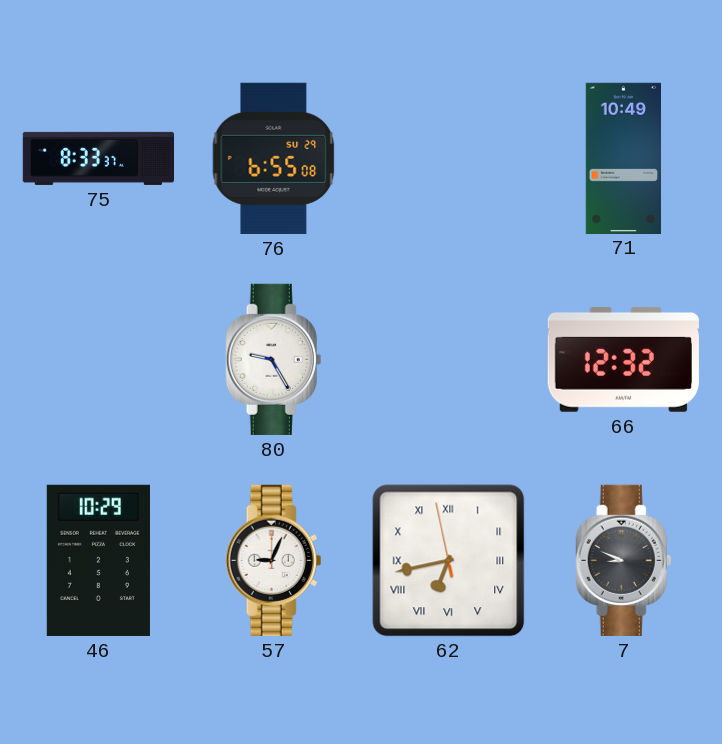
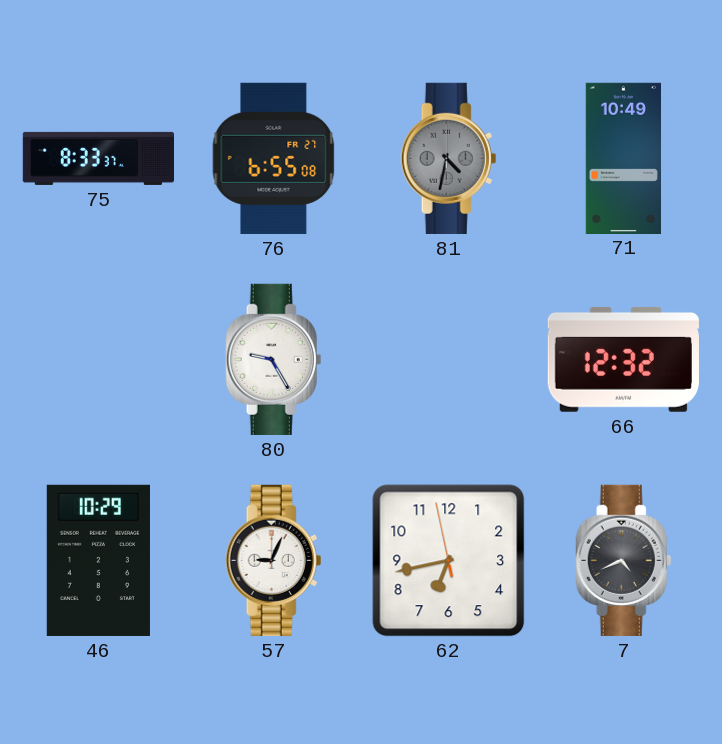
76 date: SU 29 -> FR 27
81: none -> 4:32
62 numerals: Roman -> Arabic
7: 8:49 -> 4:41
